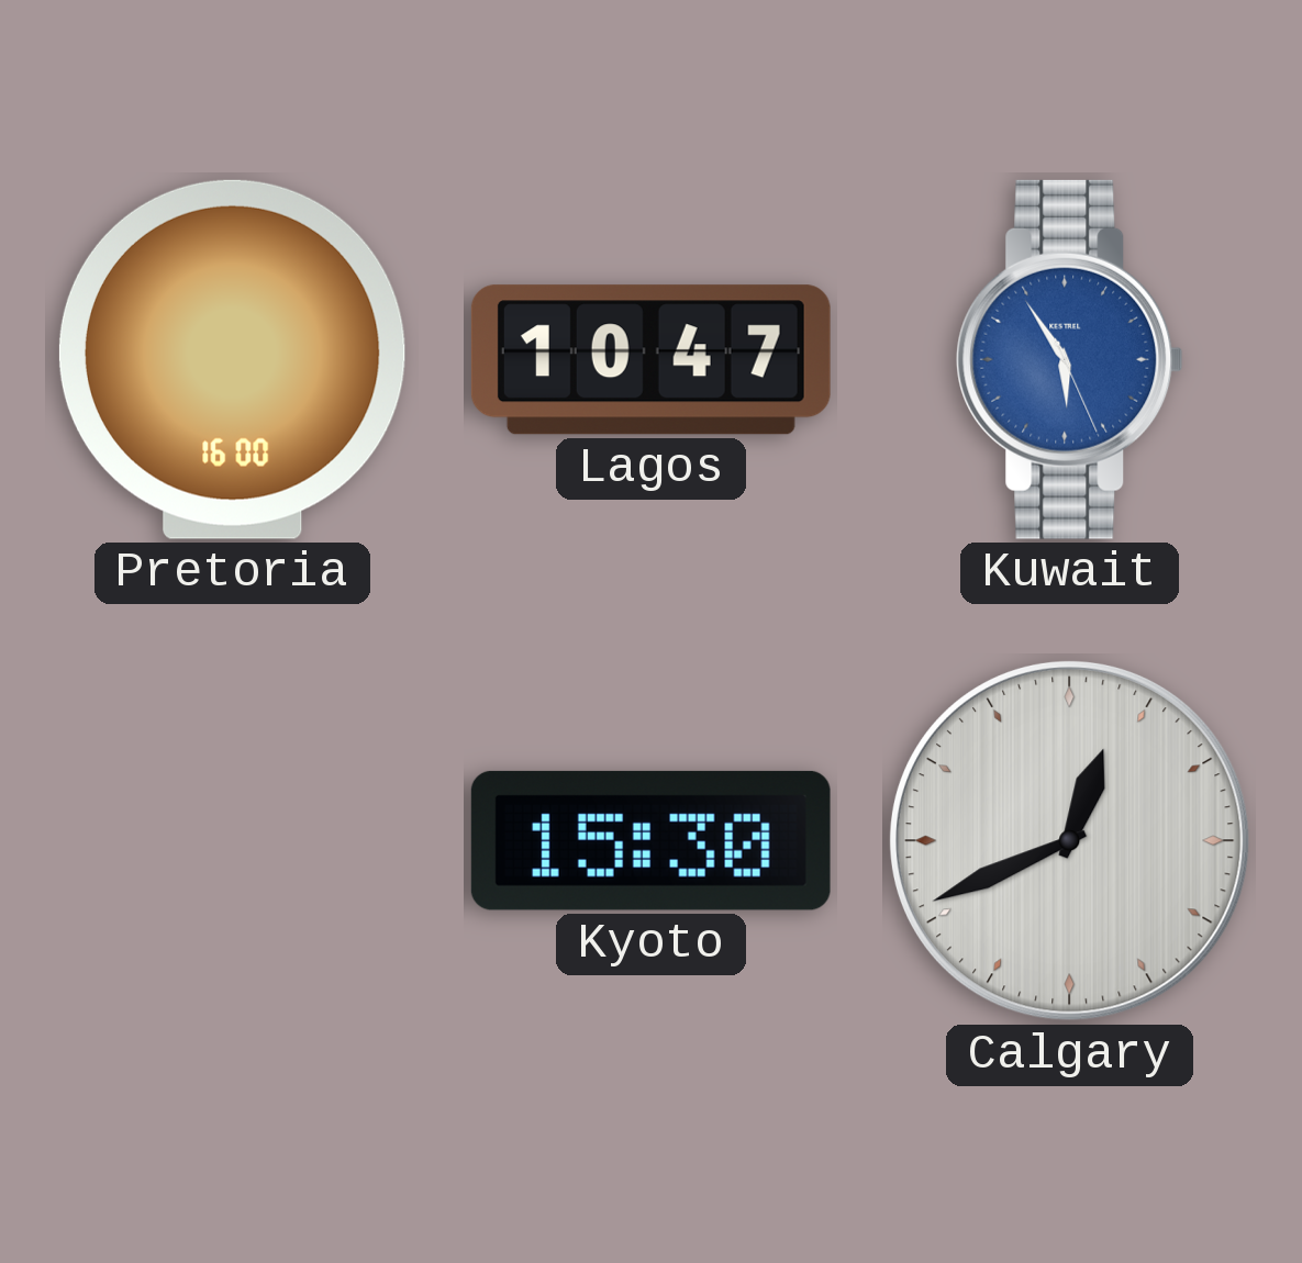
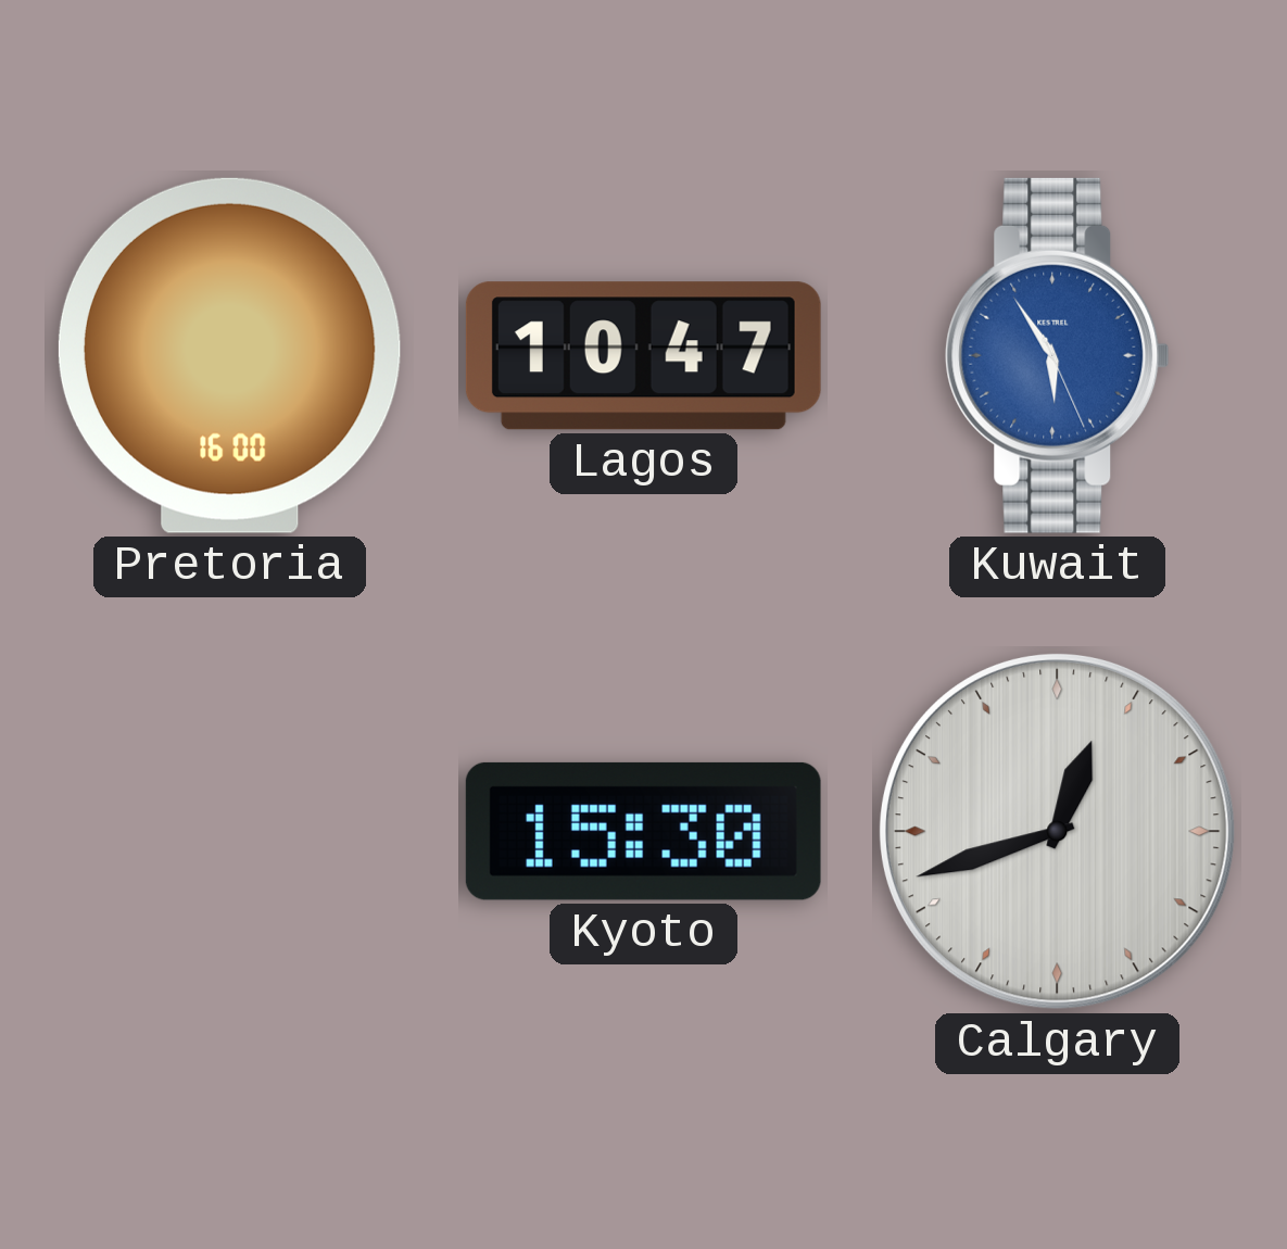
Calgary: 12:41 -> 12:42
